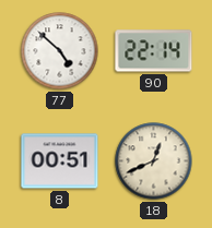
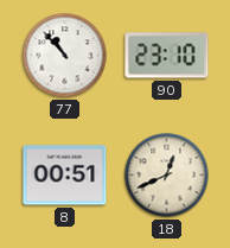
77: 4:52 -> 10:53
90: 22:14 -> 23:10
